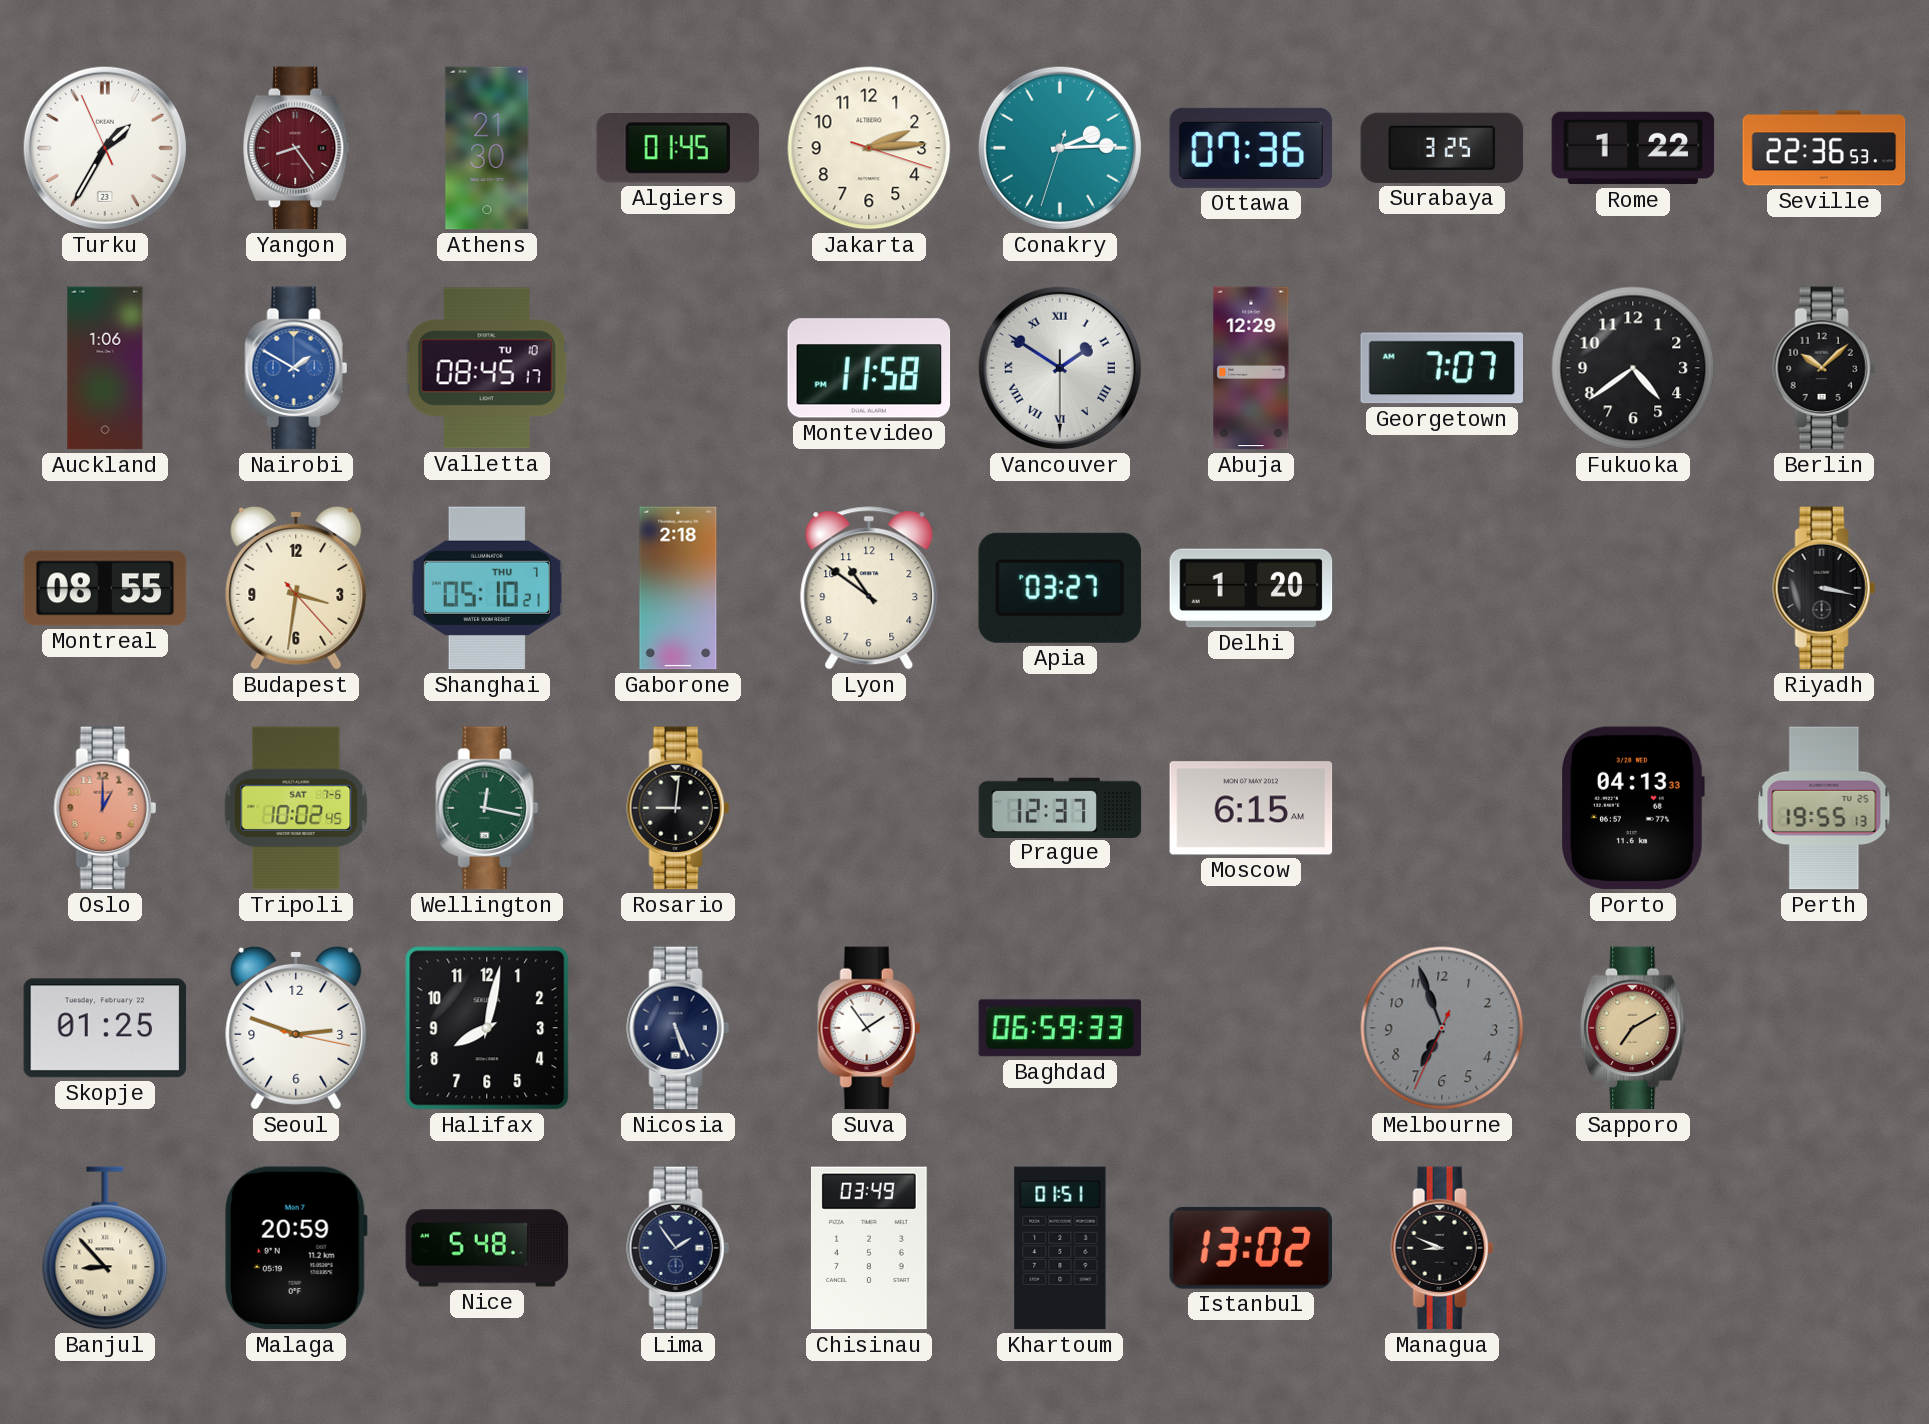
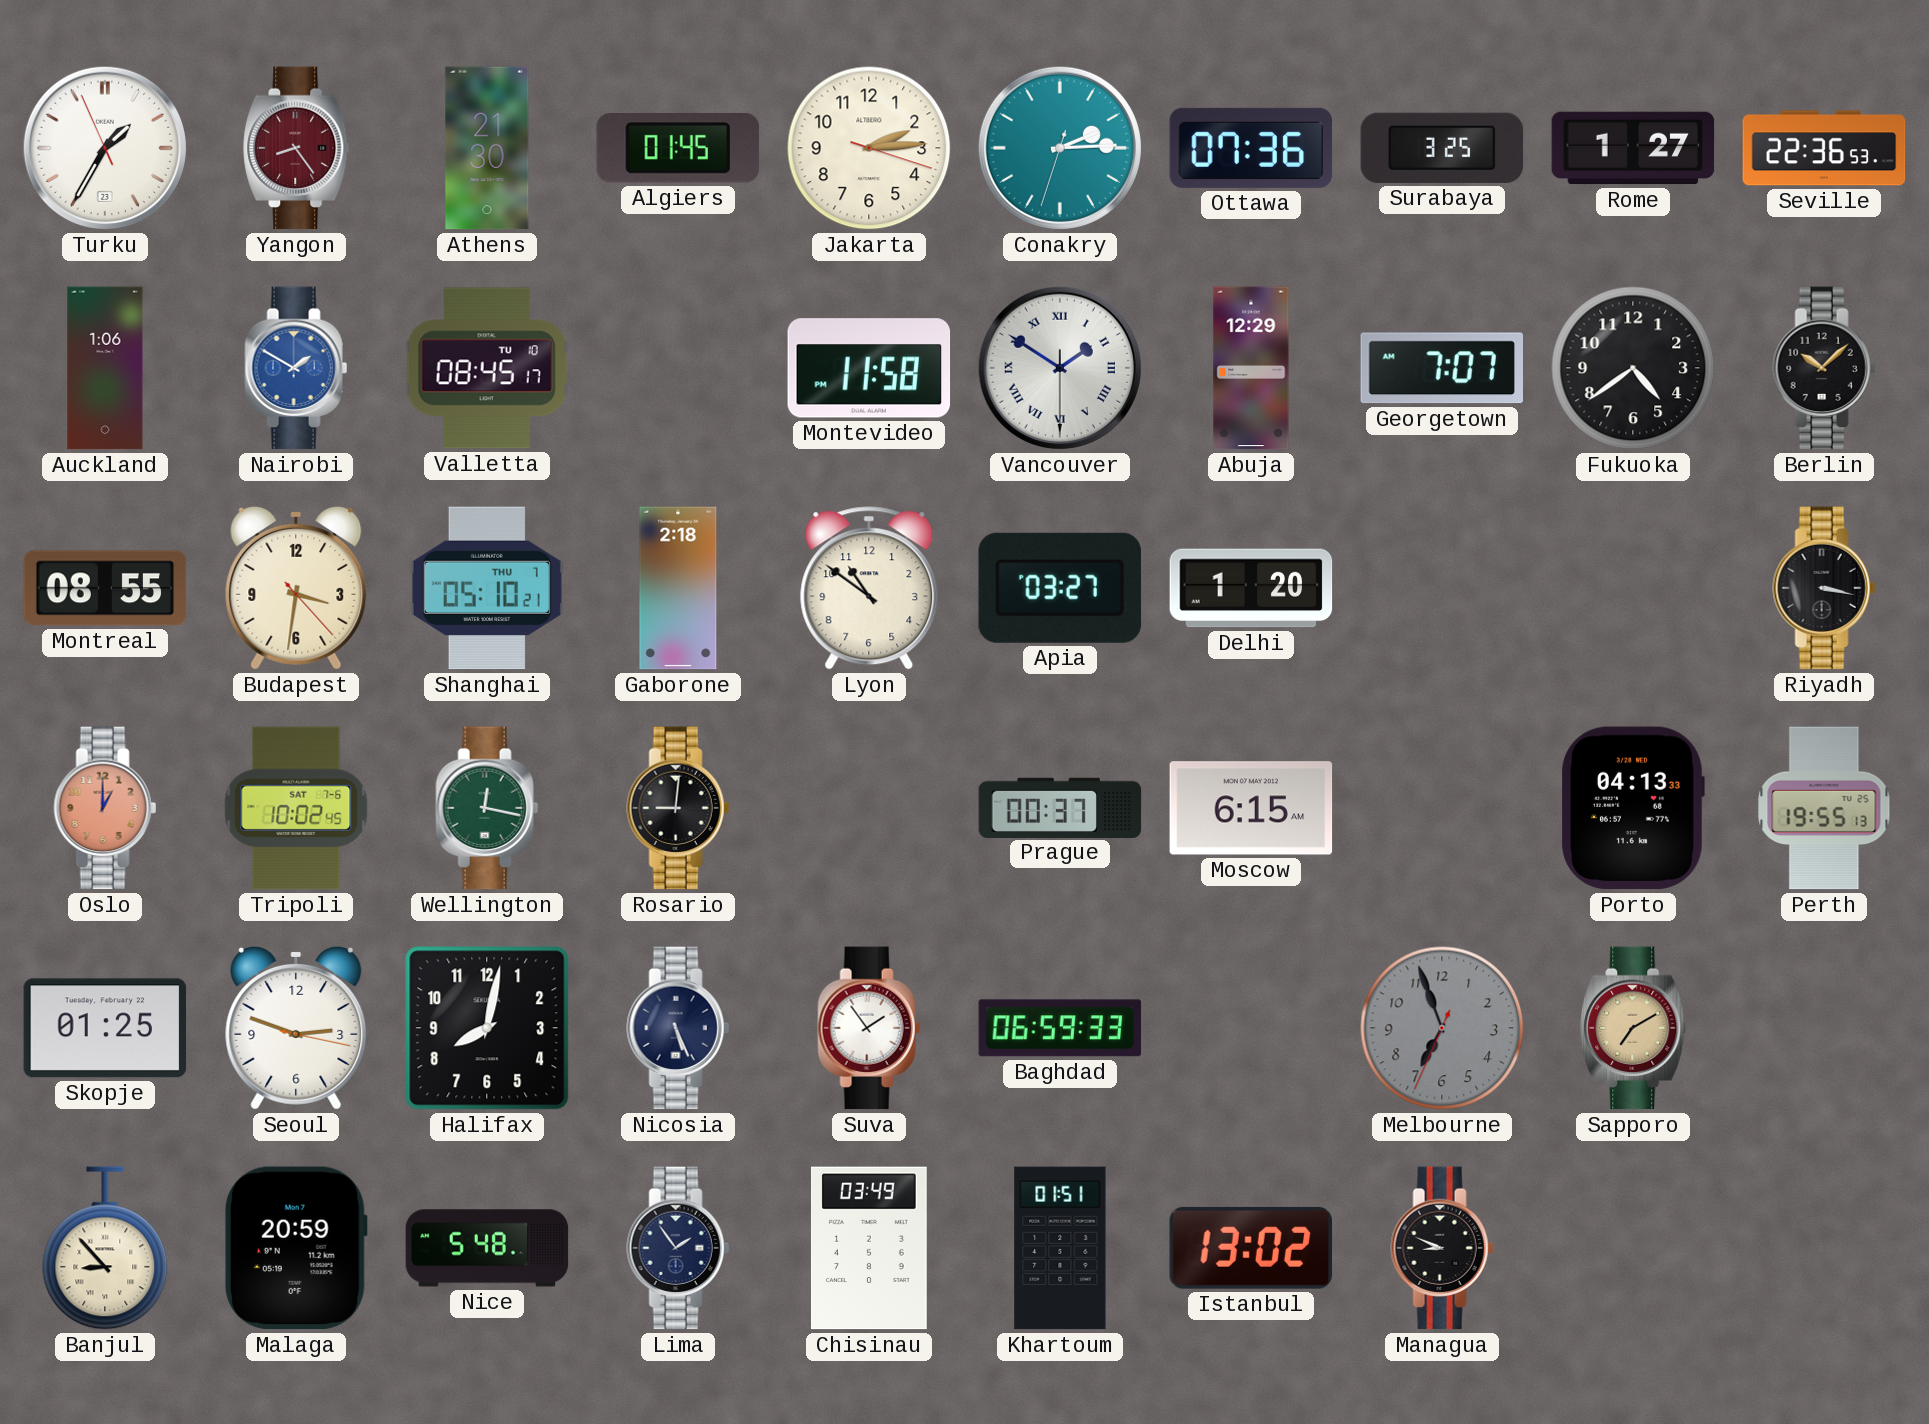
Rome: 1:22 -> 1:27
Prague: 12:37 -> 00:37
